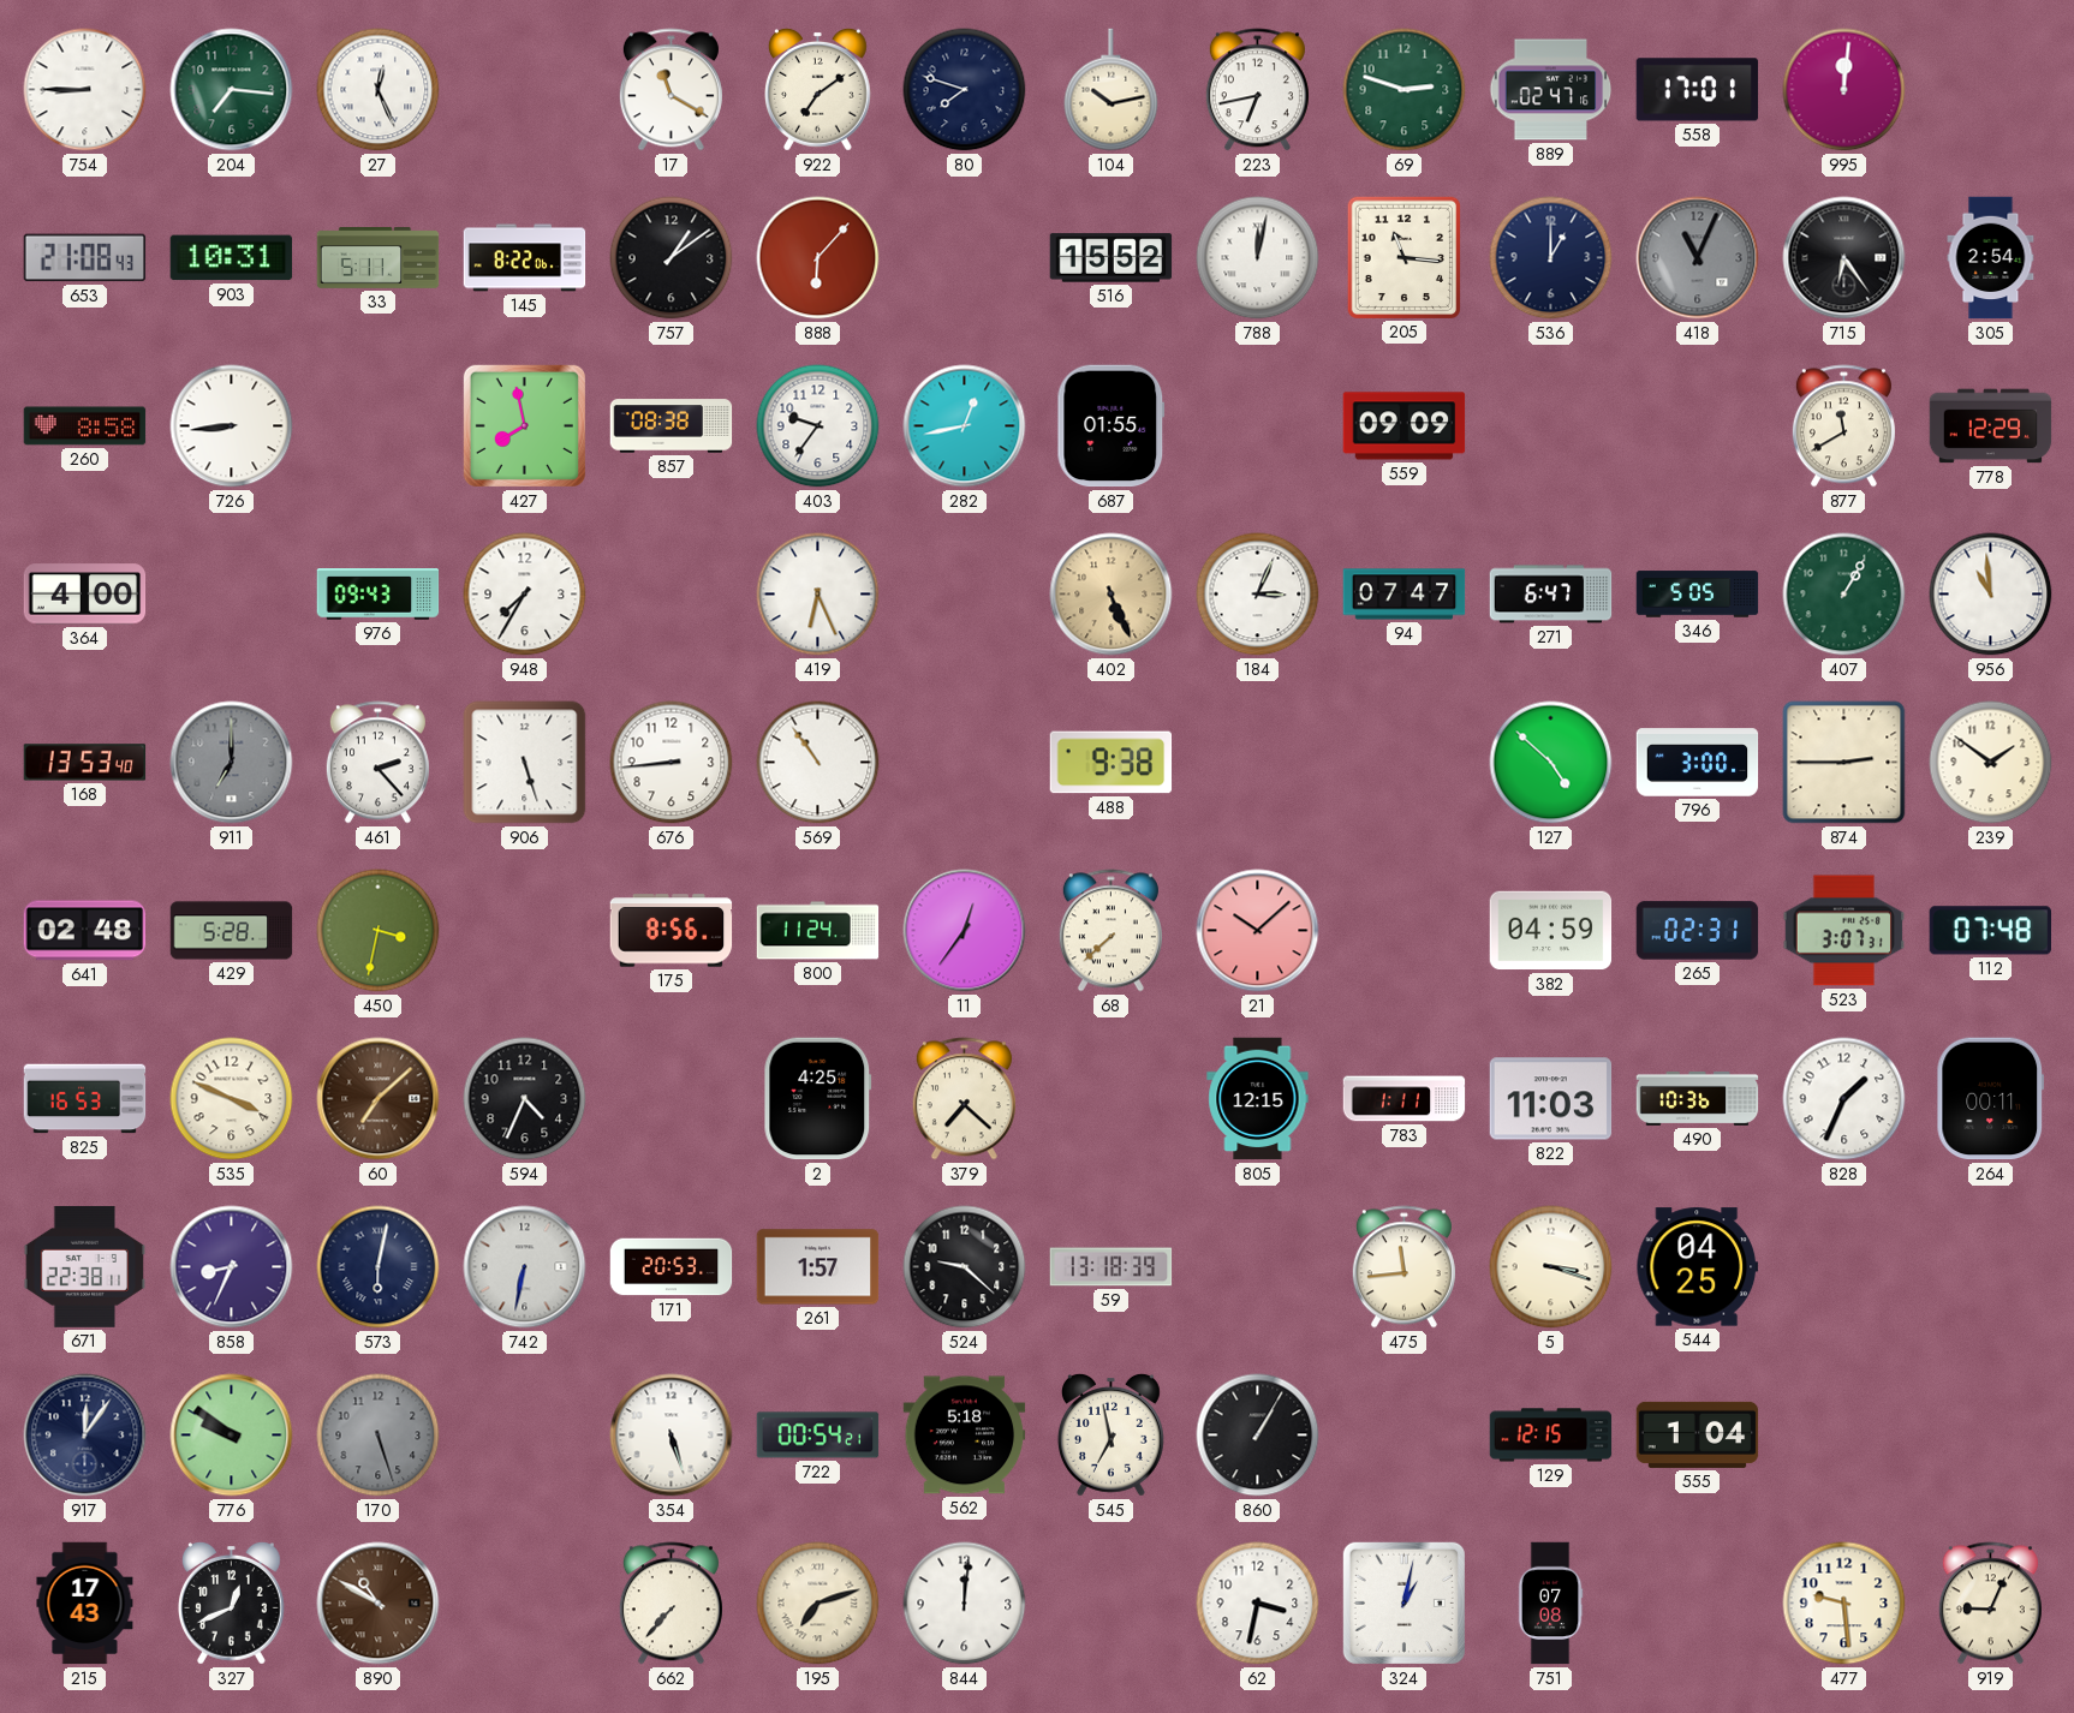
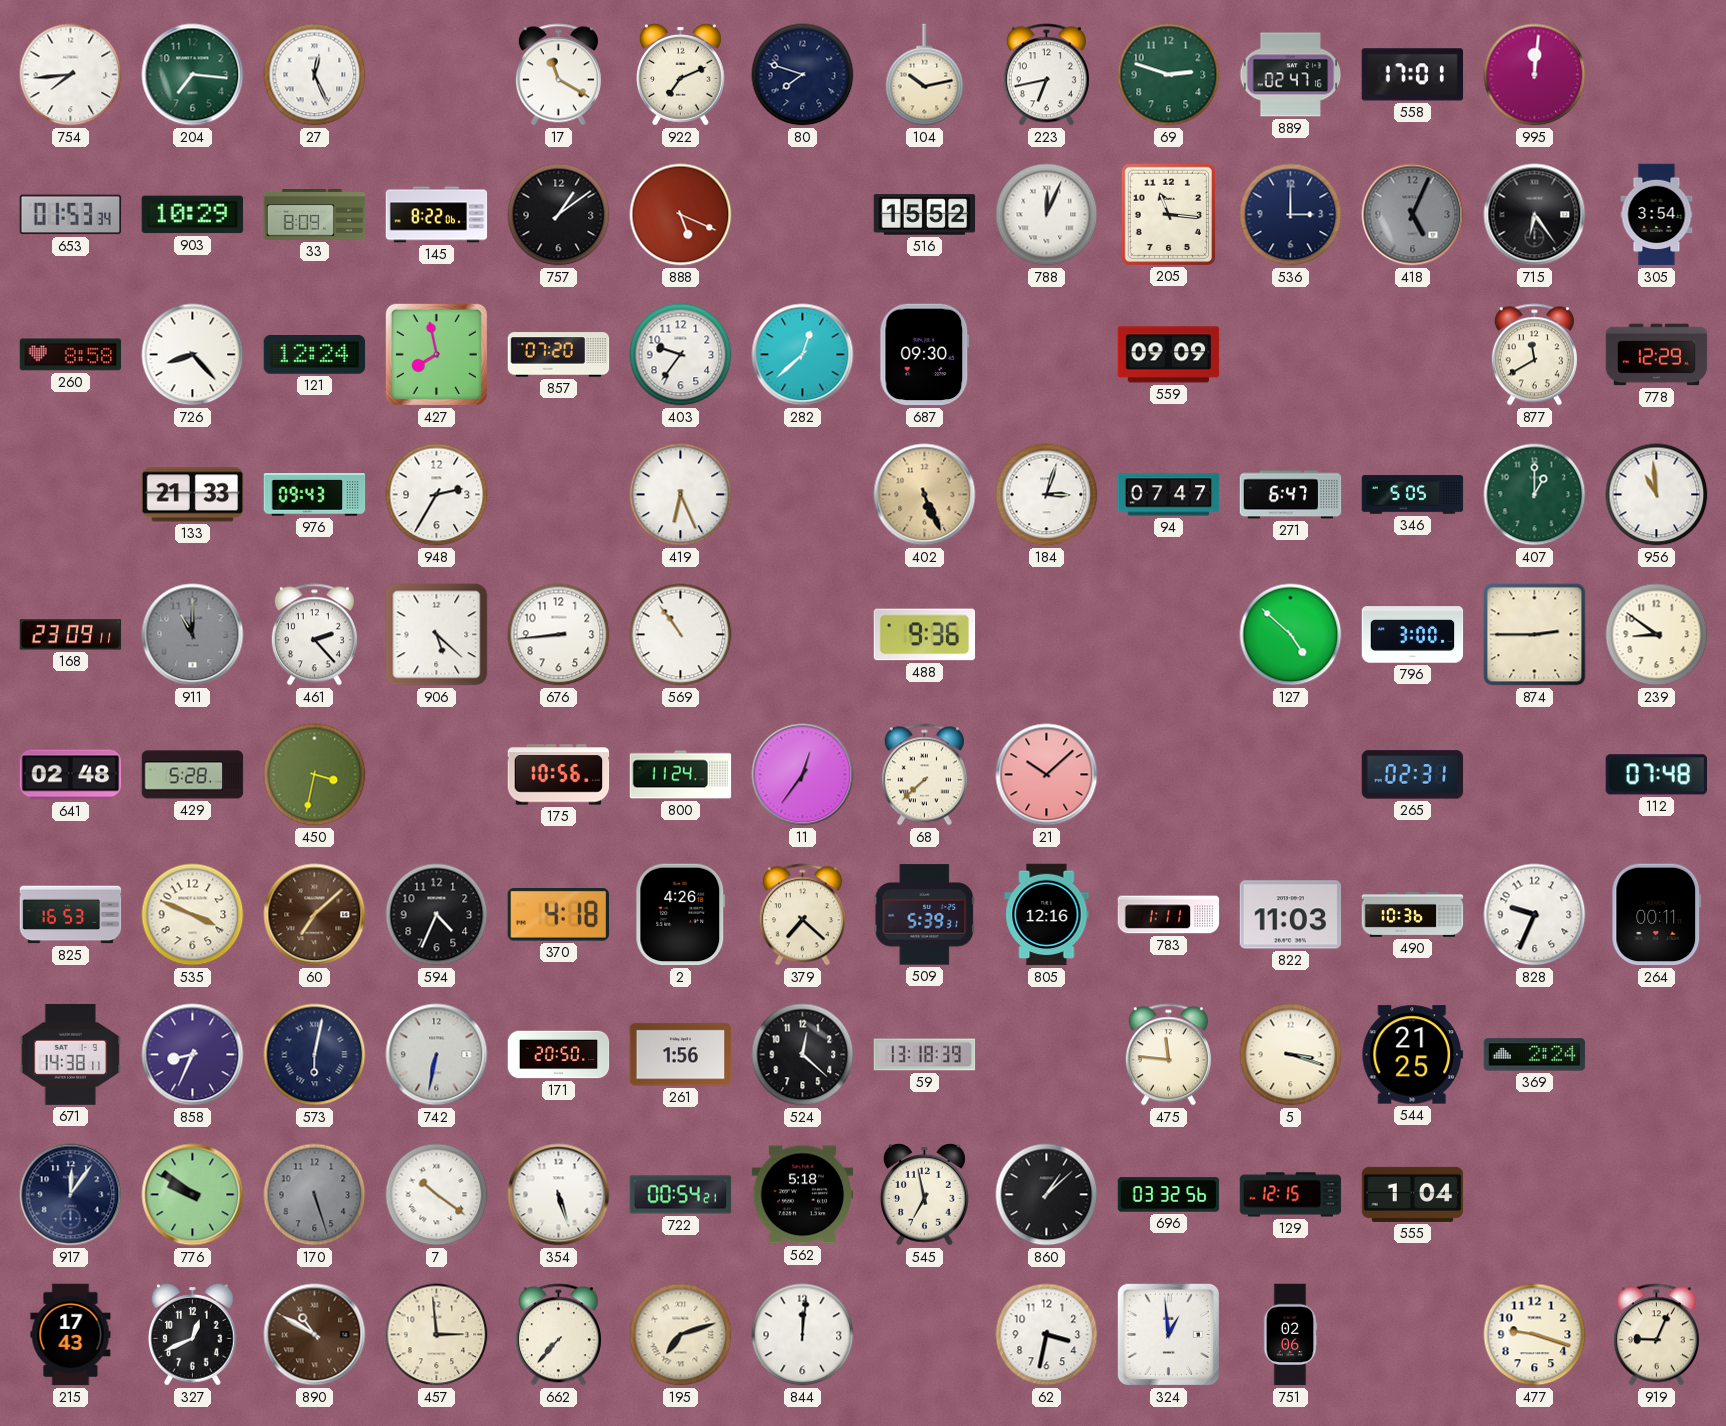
754: 8:45 -> 7:44
922: 7:09 -> 7:11
653: 21:08 -> 01:53
903: 10:31 -> 10:29
33: 5:11 -> 8:09
888: 6:07 -> 5:19
788: 12:02 -> 12:04
536: 1:00 -> 3:00
418: 11:04 -> 5:04
305: 2:54 -> 3:54
726: 8:44 -> 8:23
121: none -> 12:24
857: 08:38 -> 07:20
282: 12:43 -> 12:38
687: 01:55 -> 09:30
364: 4:00 -> none
133: none -> 21:33
948: 7:35 -> 2:35
184: 3:04 -> 3:03
407: 1:05 -> 1:00
168: 13:53 -> 23:09
911: 7:00 -> 11:00
906: 5:27 -> 5:22
488: 9:38 -> 9:36
239: 1:51 -> 8:51
175: 8:56 -> 10:56
382: 04:59 -> none
523: 3:07 -> none
370: none -> 4:18
2: 4:25 -> 4:26
509: none -> 5:39
805: 12:15 -> 12:16
828: 1:34 -> 9:34
671: 22:38 -> 14:38
171: 20:53 -> 20:50
261: 1:57 -> 1:56
524: 9:22 -> 12:22
475: 11:44 -> 11:46
544: 04:25 -> 21:25
369: none -> 2:24
7: none -> 10:21
860: 1:05 -> 1:08
696: none -> 03:32
457: none -> 2:59
324: 1:02 -> 12:59
751: 07:08 -> 02:06
477: 9:29 -> 9:18
